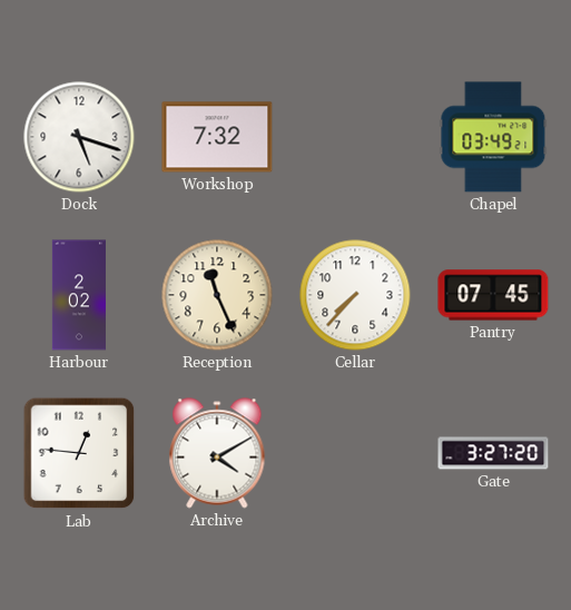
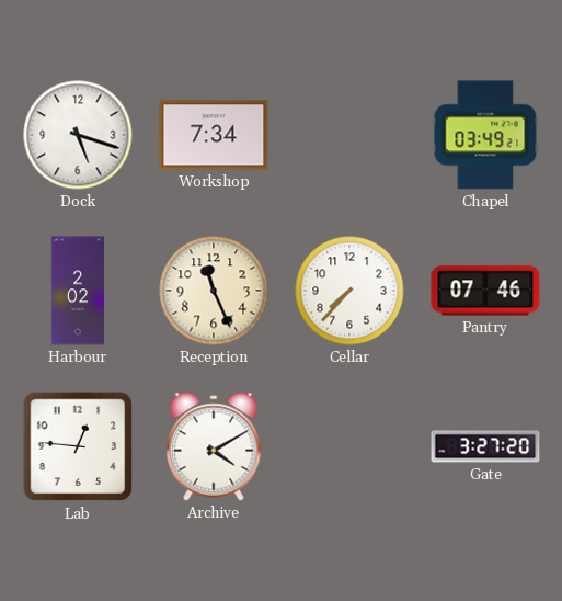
Workshop: 7:32 -> 7:34
Pantry: 07:45 -> 07:46
